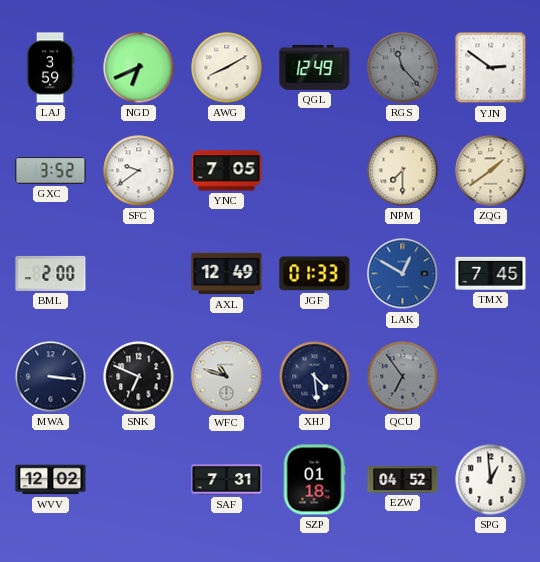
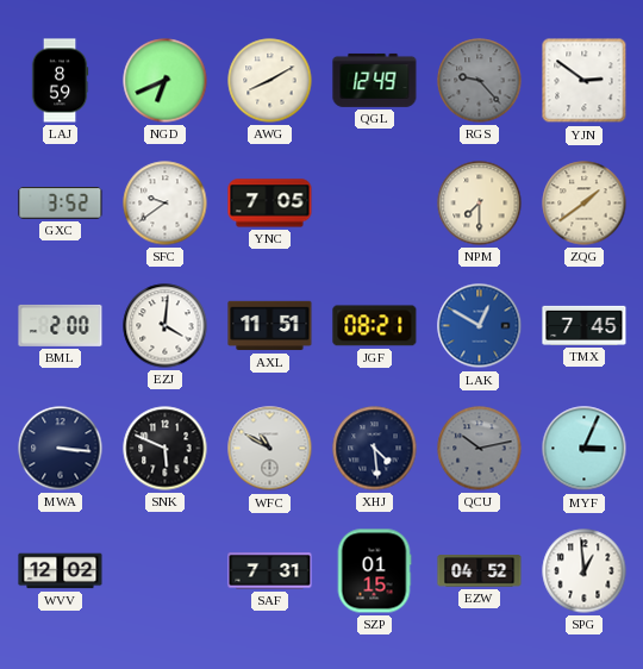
LAJ: 3:59 -> 8:59
RGS: 11:23 -> 9:23
EZJ: none -> 4:01
AXL: 12:49 -> 11:51
JGF: 01:33 -> 08:21
SNK: 6:49 -> 5:49
WFC: 10:48 -> 10:50
QCU: 6:54 -> 10:13
MYF: none -> 3:04
SZP: 01:18 -> 01:15
